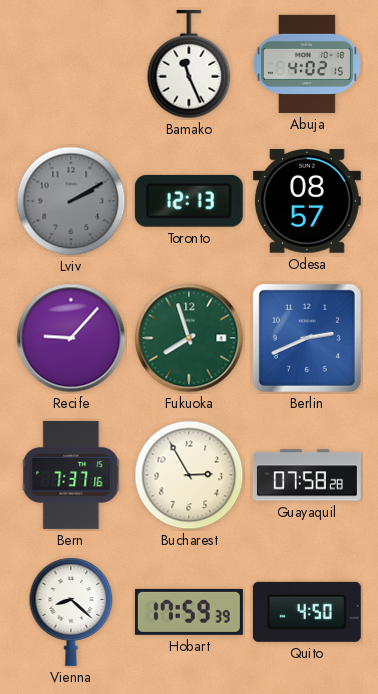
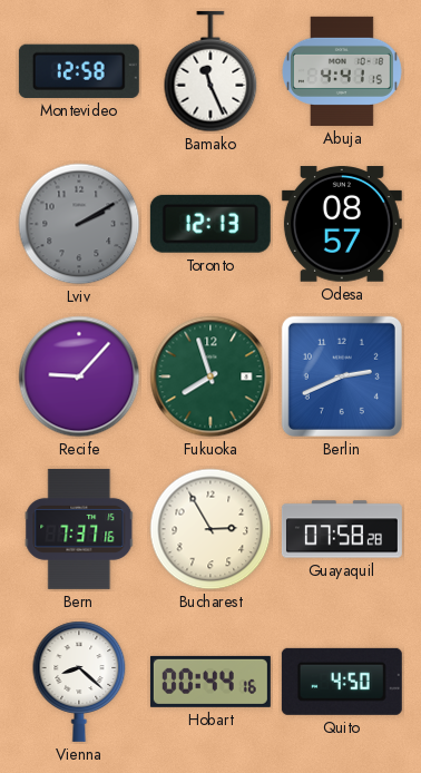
Montevideo: none -> 12:58
Abuja: 4:02 -> 4:41
Hobart: 17:59 -> 00:44
